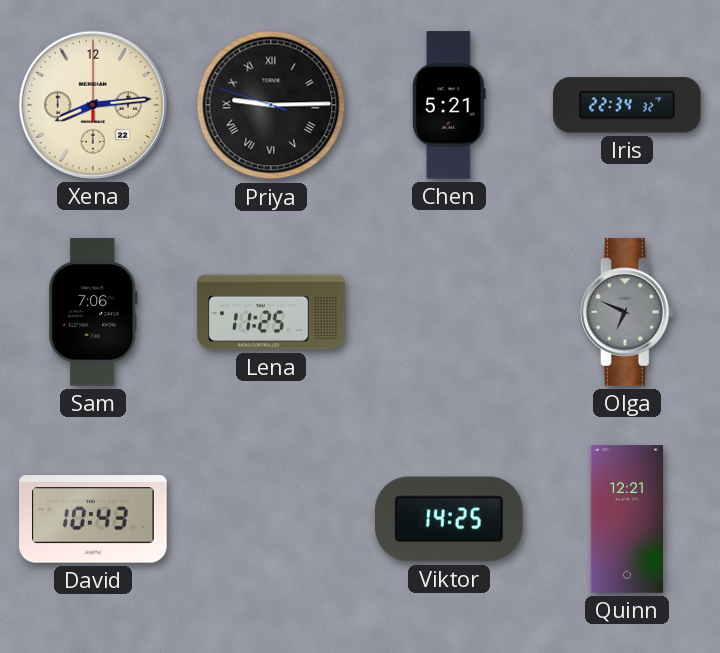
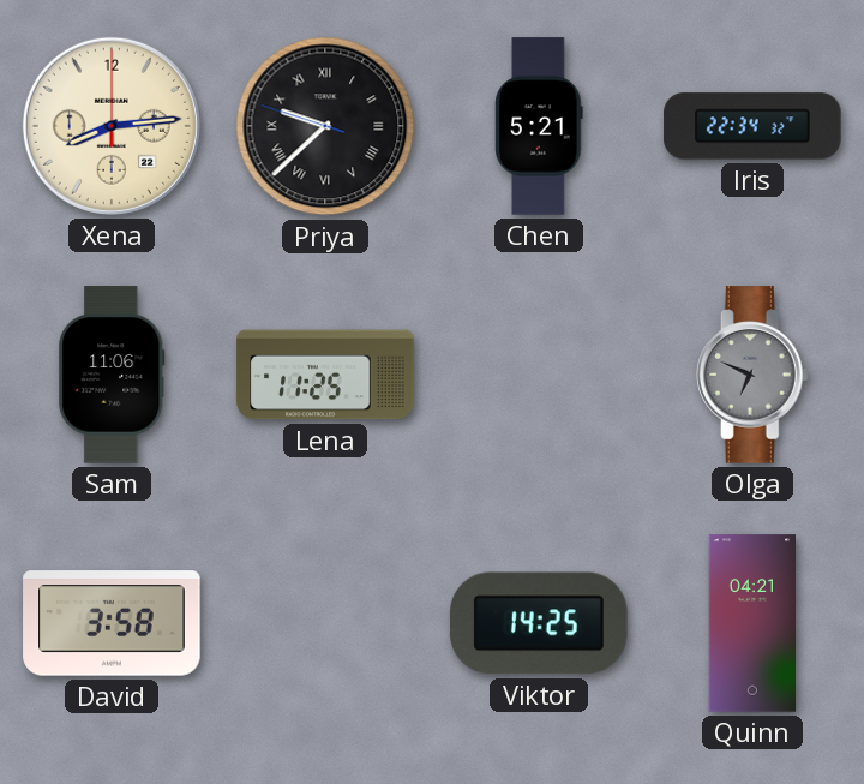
Priya: 9:14 -> 9:37
Sam: 7:06 -> 11:06
David: 10:43 -> 3:58
Quinn: 12:21 -> 04:21
